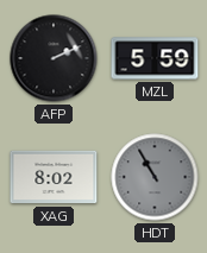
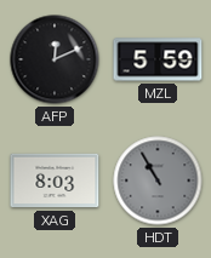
AFP: 2:11 -> 12:11
XAG: 8:02 -> 8:03
